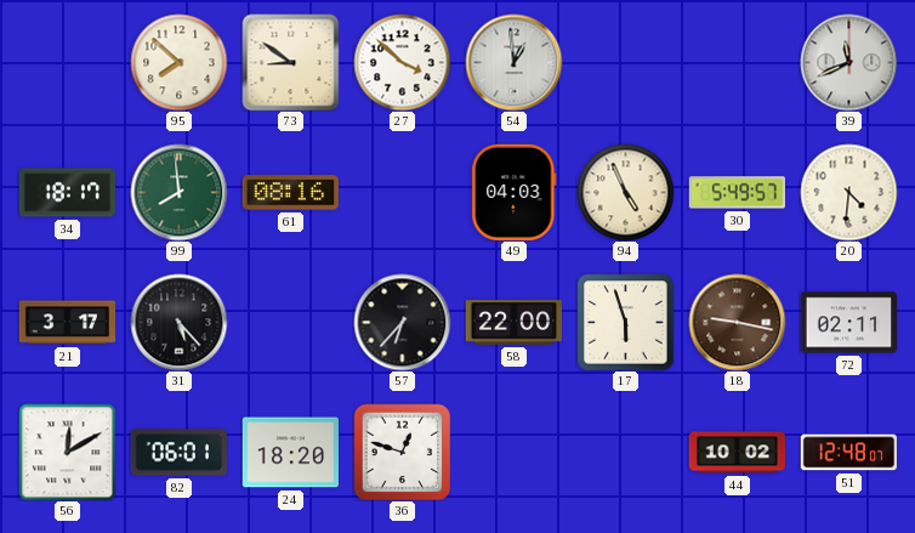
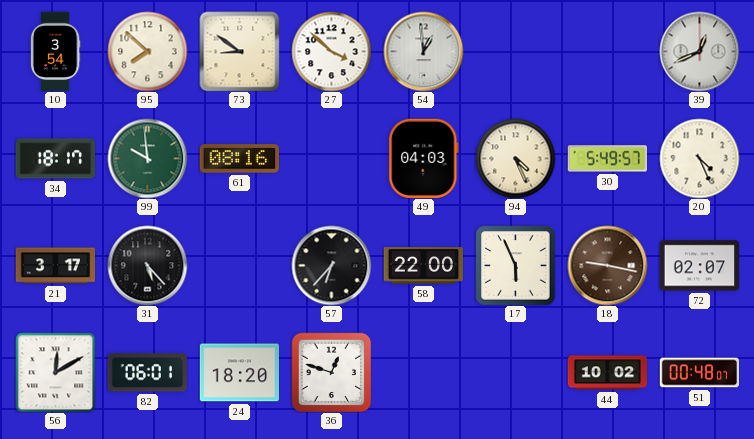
10: none -> 3:54
39: 11:41 -> 12:41
99: 7:59 -> 9:59
94: 4:56 -> 4:26
20: 4:31 -> 4:26
17: 5:57 -> 5:56
72: 02:11 -> 02:07
51: 12:48 -> 00:48
